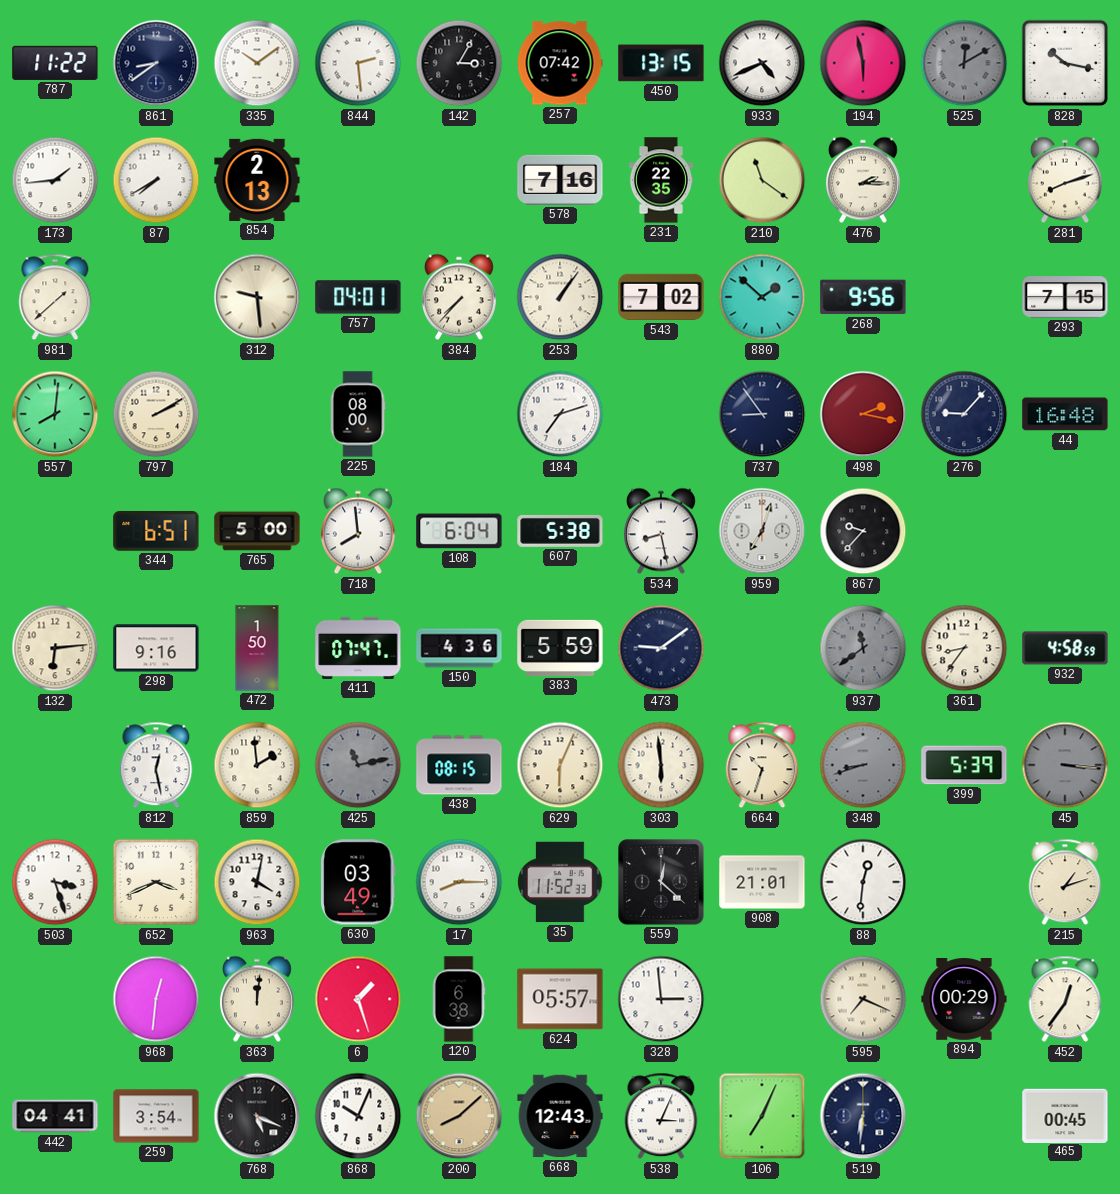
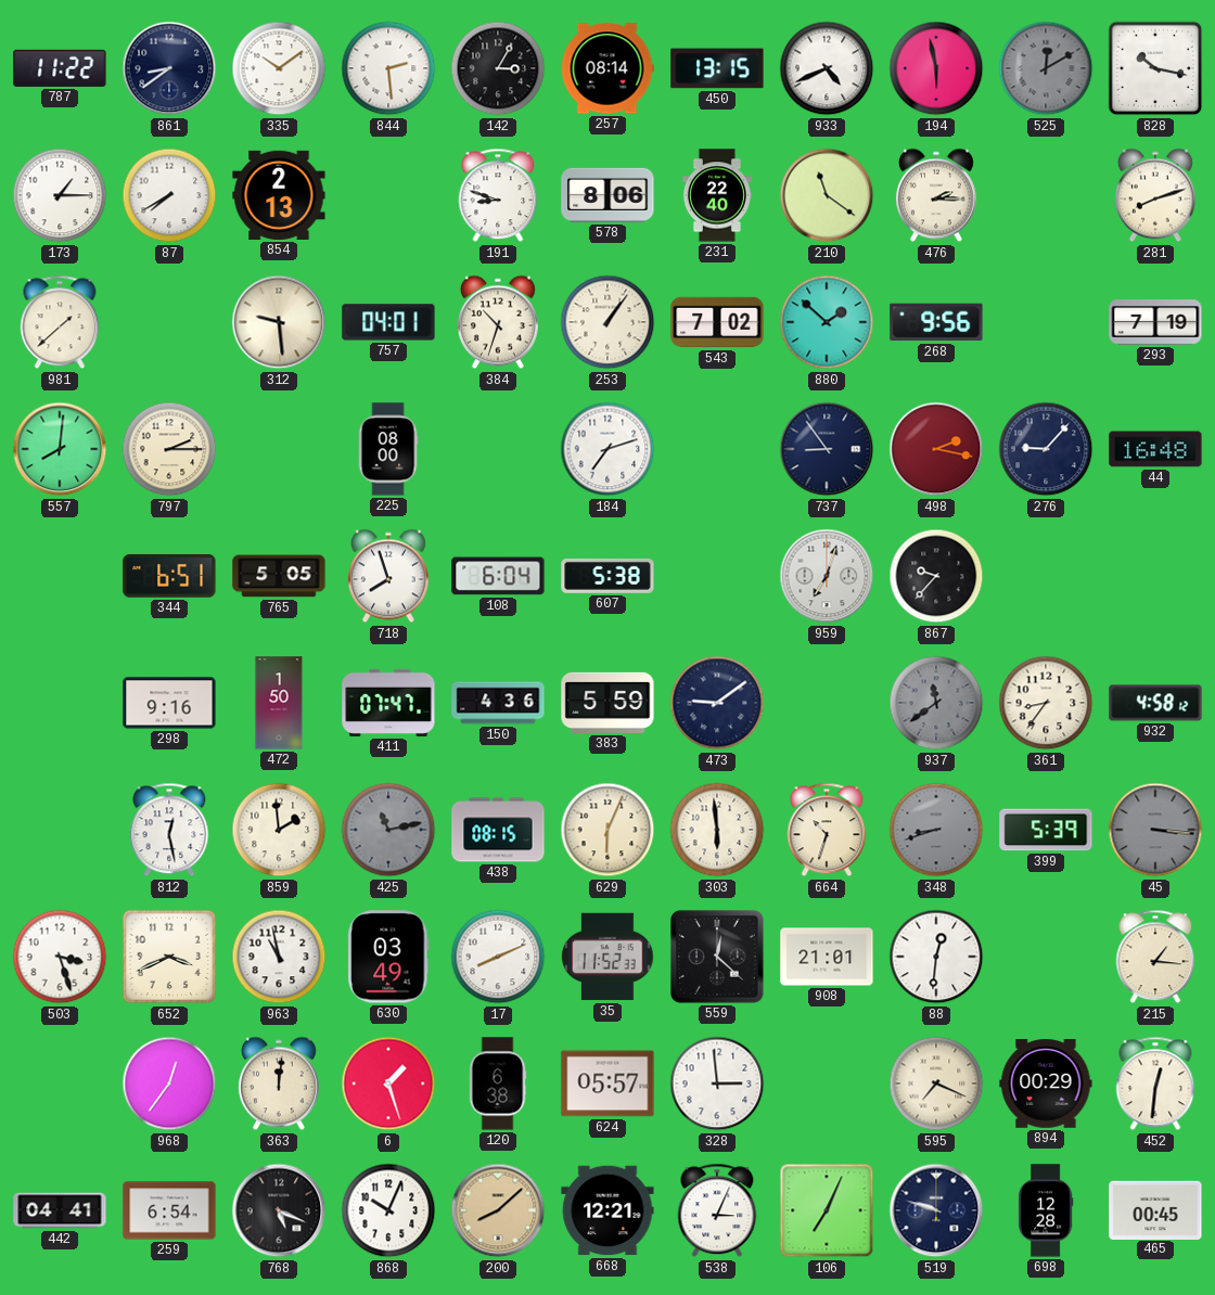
257: 07:42 -> 08:14
173: 1:44 -> 1:15
191: none -> 8:48
578: 7:16 -> 8:06
231: 22:35 -> 22:40
384: 7:37 -> 10:33
293: 7:15 -> 7:19
797: 2:10 -> 2:15
765: 5:00 -> 5:05
718: 7:59 -> 7:57
534: 8:28 -> none
132: 6:14 -> none
932: 4:58:59 -> 4:58:12
963: 4:02 -> 10:58
17: 8:15 -> 8:11
215: 1:12 -> 1:16
968: 12:31 -> 12:36
452: 12:36 -> 12:31
259: 3:54 -> 6:54
668: 12:43 -> 12:21
519: 6:31 -> 9:48
698: none -> 12:28
